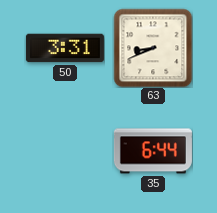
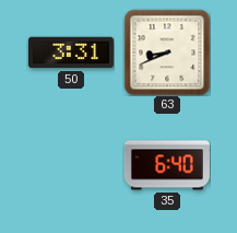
35: 6:44 -> 6:40
